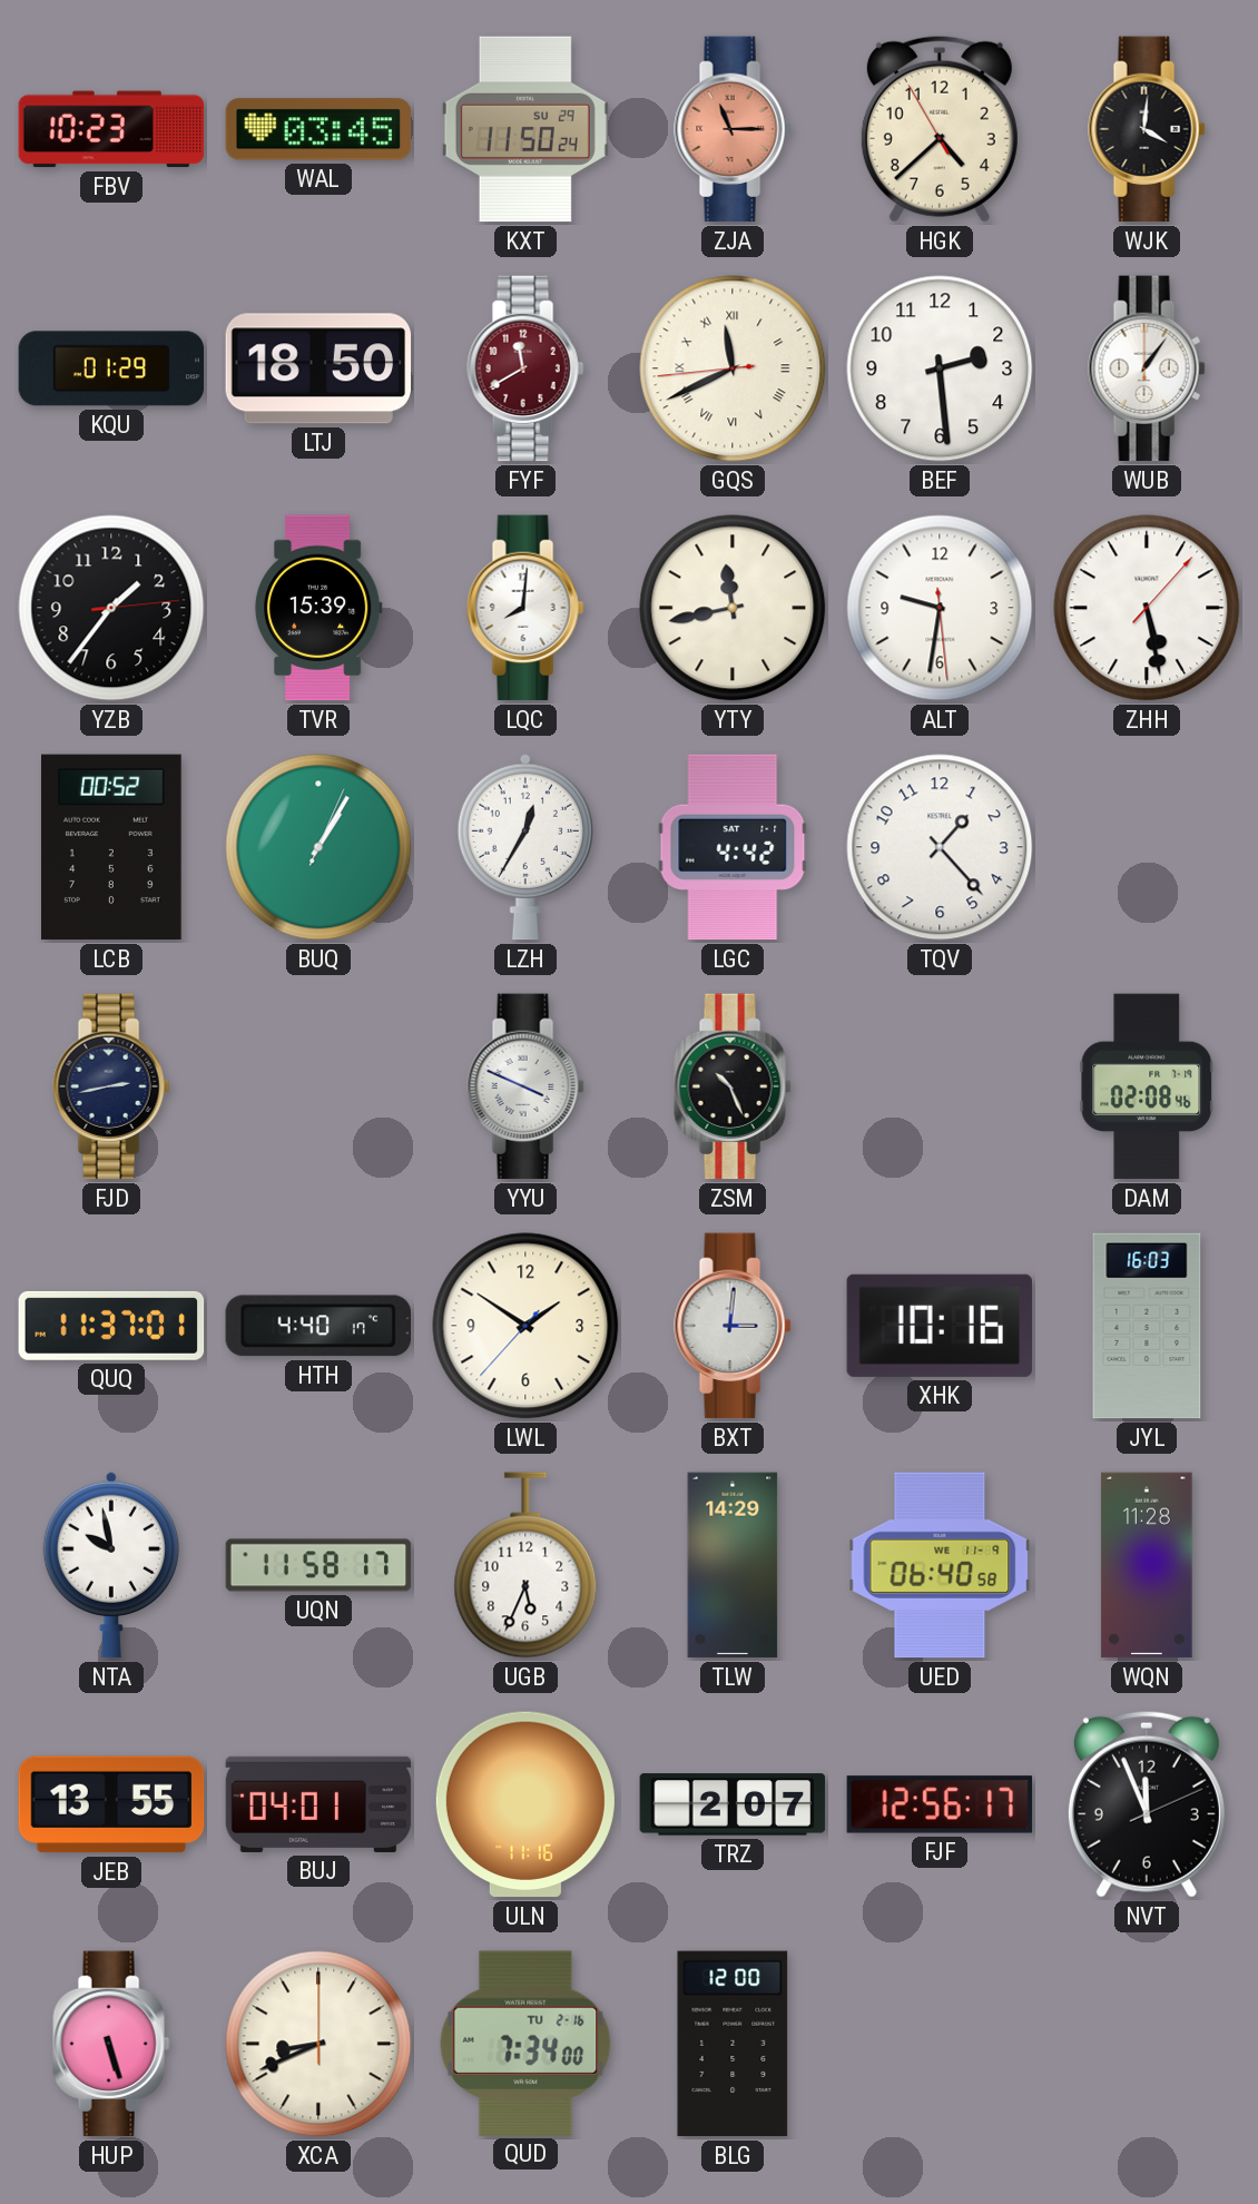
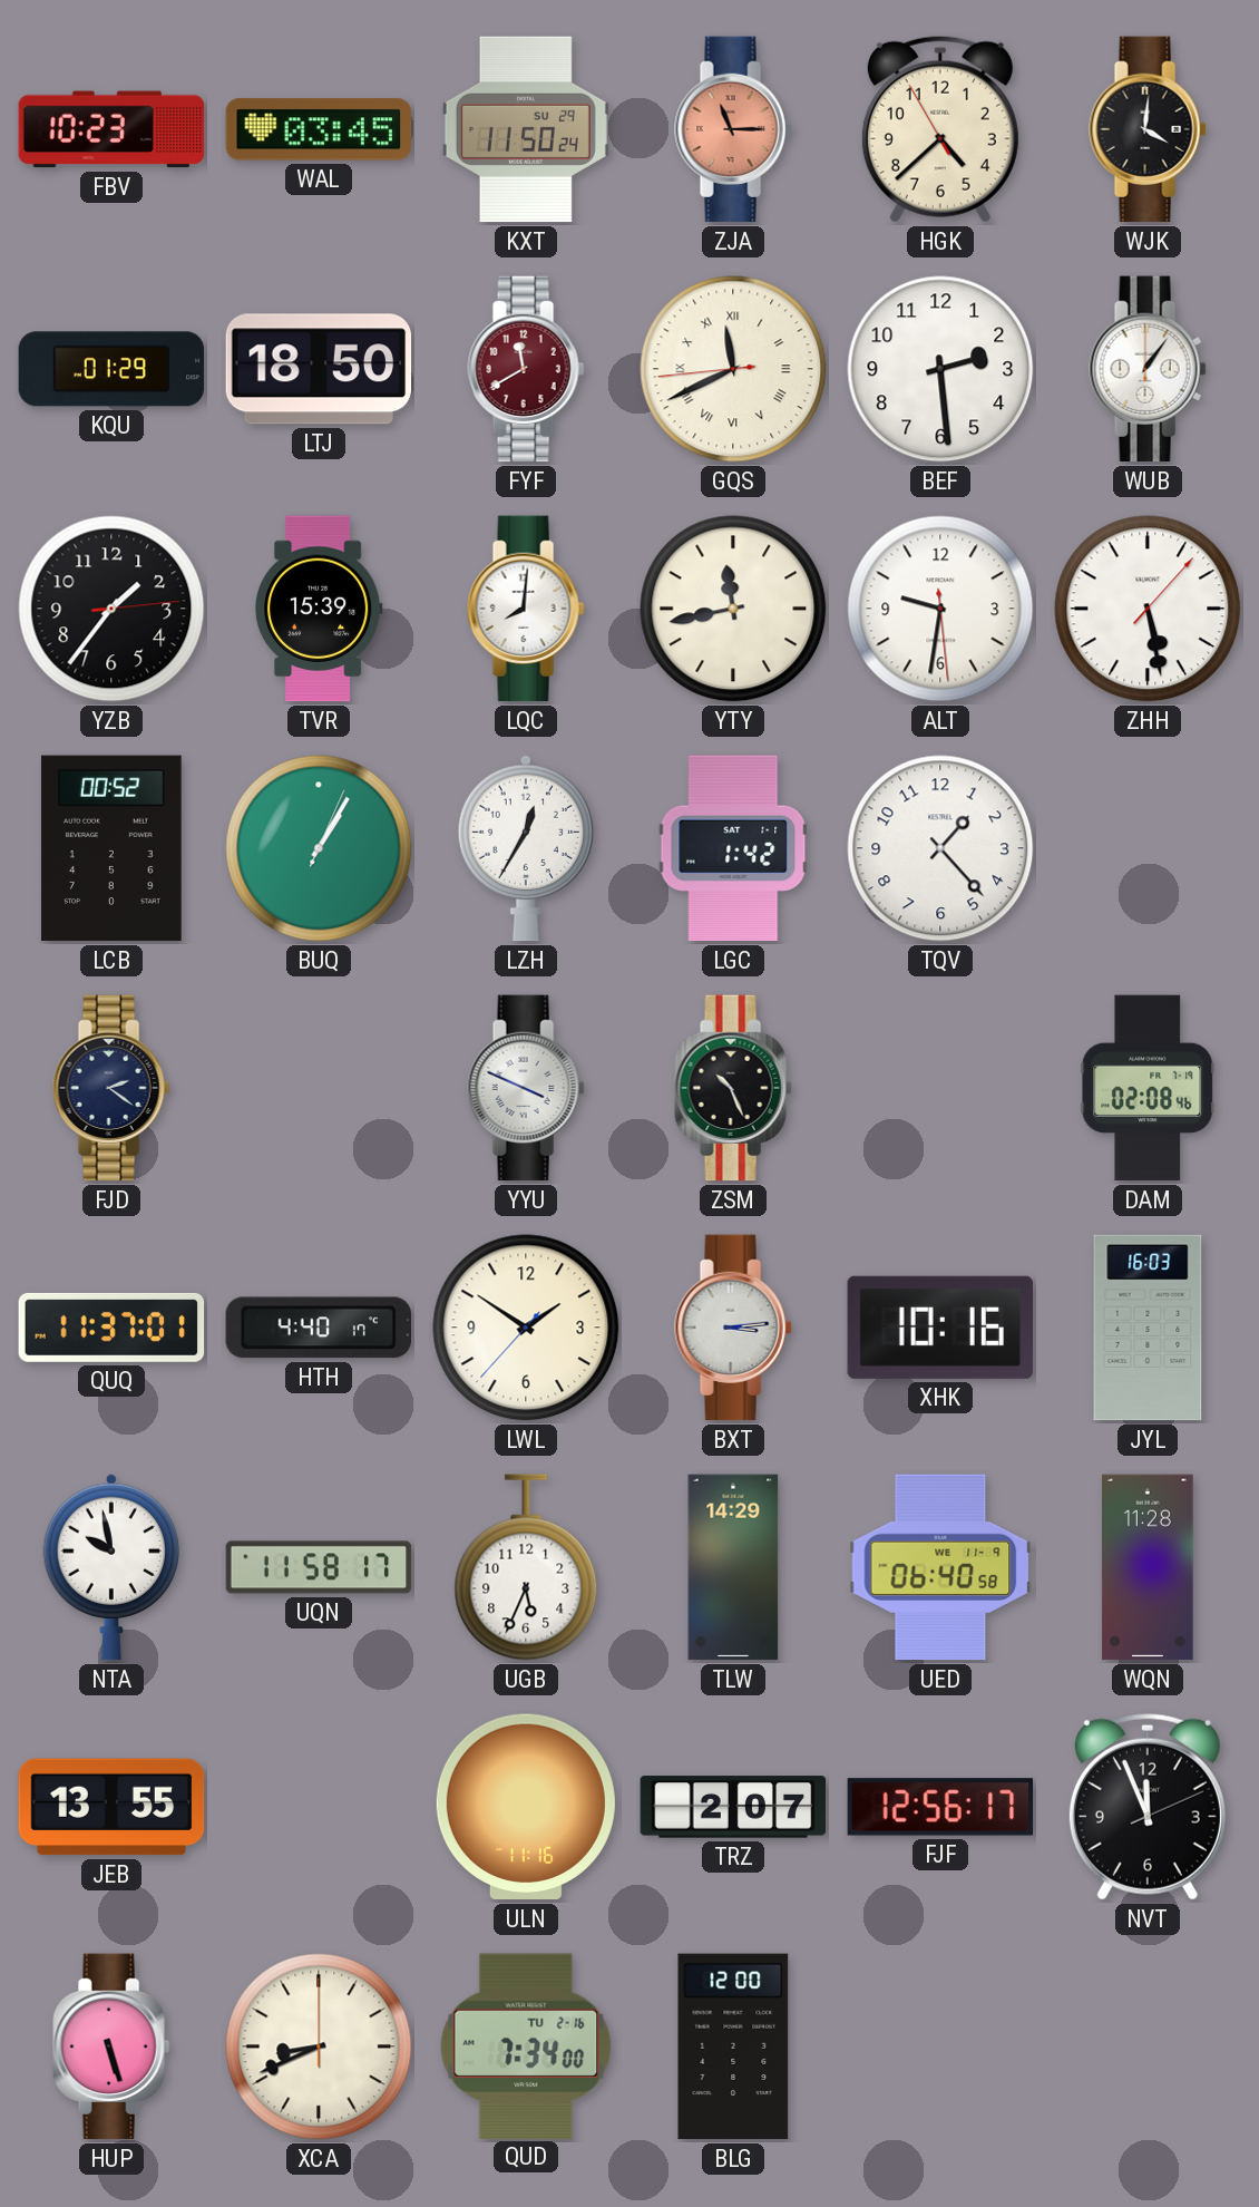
LGC: 4:42 -> 1:42
FJD: 2:43 -> 2:21
BXT: 3:01 -> 3:14
BUJ: 04:01 -> none
